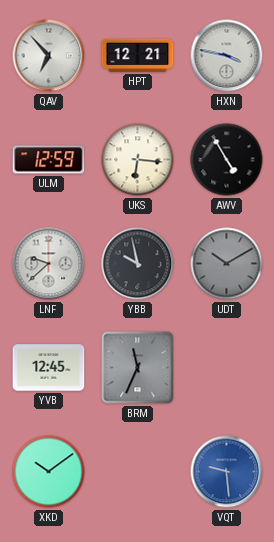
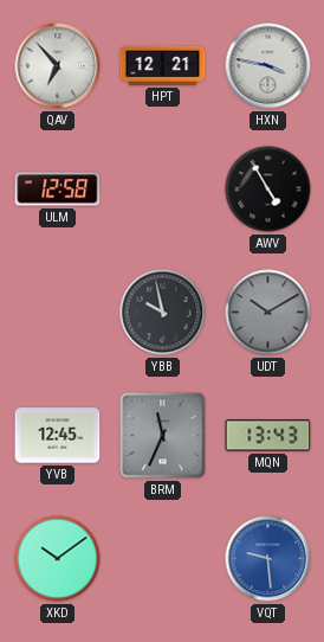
ULM: 12:59 -> 12:58
UKS: 6:16 -> none
LNF: 9:38 -> none
MQN: none -> 13:43
